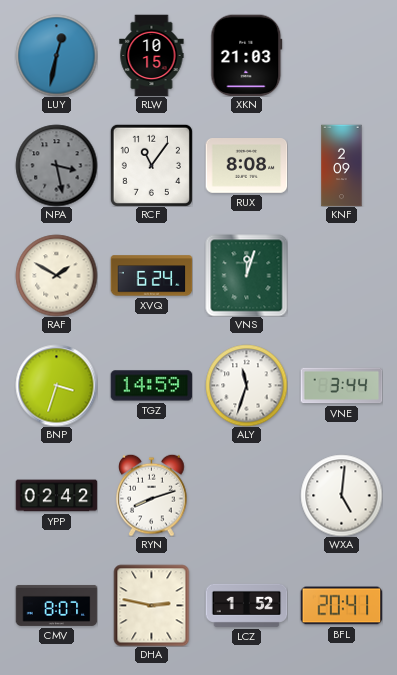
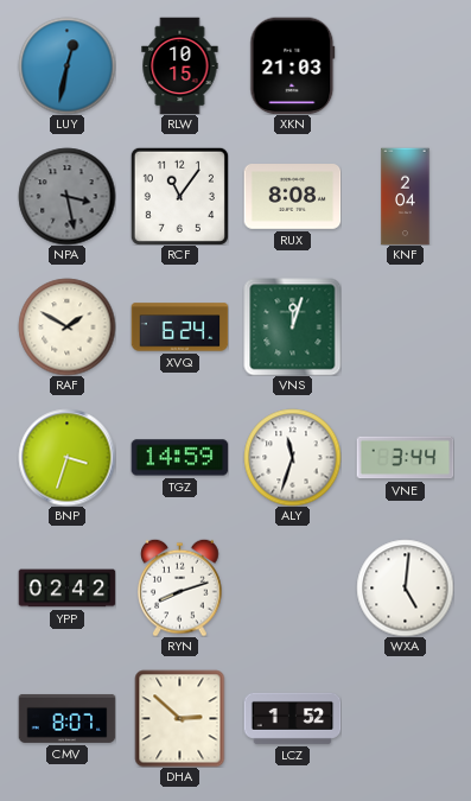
KNF: 2:09 -> 2:04
DHA: 2:47 -> 2:52
BFL: 20:41 -> none
